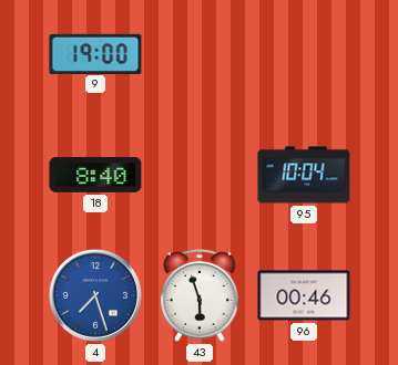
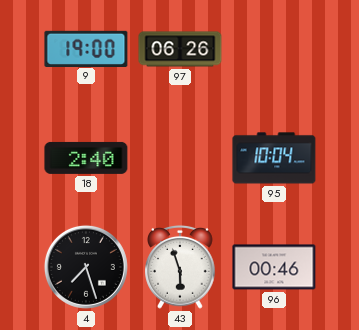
97: none -> 06:26
18: 8:40 -> 2:40
4 dial: blue -> black
